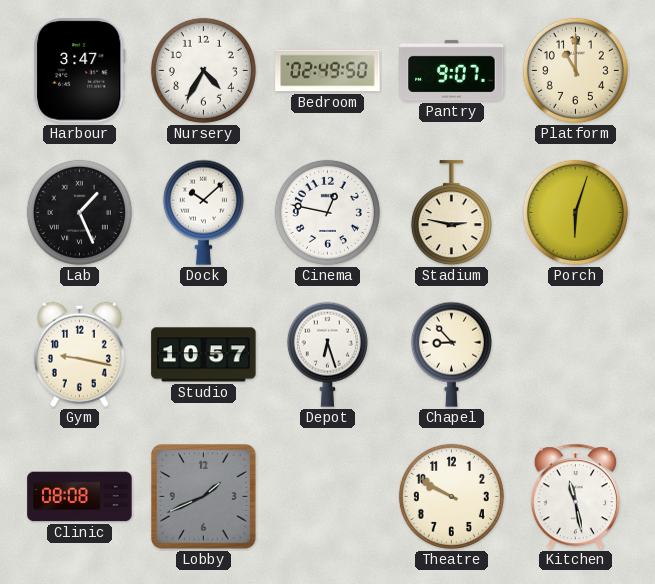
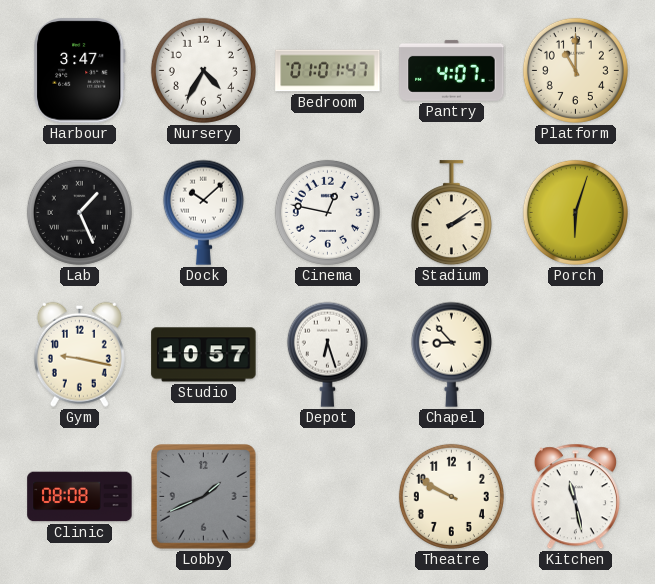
Bedroom: 02:49 -> 01:01
Pantry: 9:07 -> 4:07
Stadium: 2:47 -> 2:09
